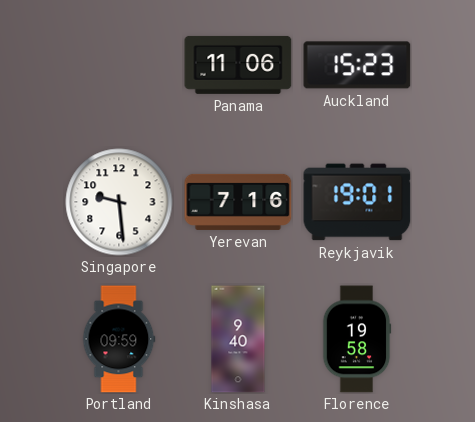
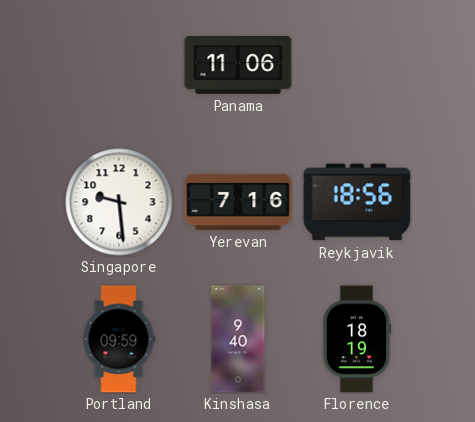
Auckland: 15:23 -> none
Reykjavik: 19:01 -> 18:56
Florence: 19:58 -> 18:19
